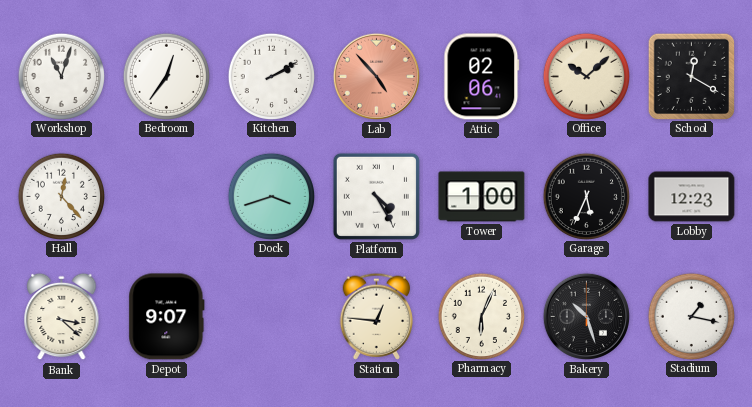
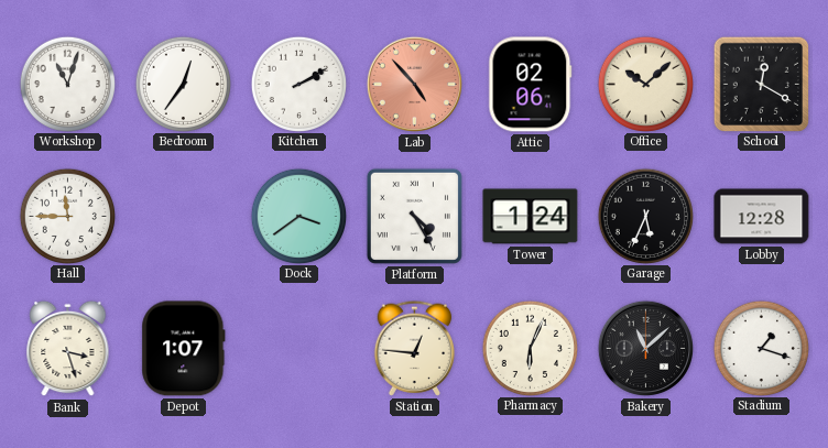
Hall: 12:23 -> 11:45
Dock: 3:42 -> 3:39
Tower: 1:00 -> 1:24
Lobby: 12:23 -> 12:28
Bank: 3:22 -> 3:27
Depot: 9:07 -> 1:07
Bakery: 10:27 -> 11:08
Stadium: 1:17 -> 1:18
